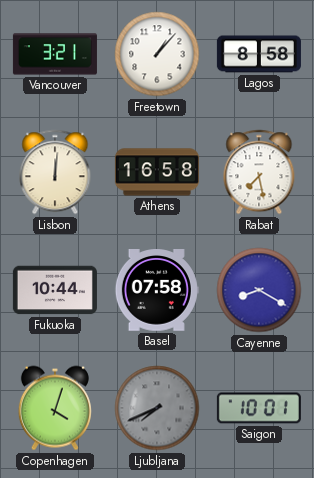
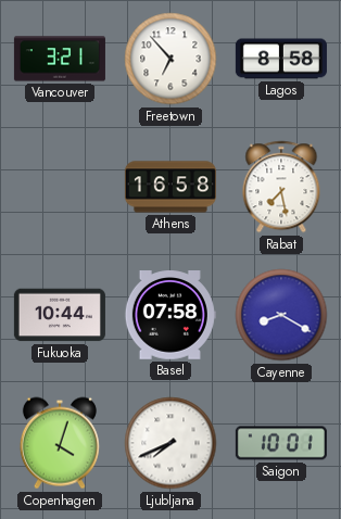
Freetown: 1:07 -> 6:53
Lisbon: 12:01 -> none
Ljubljana dial: grey -> white
